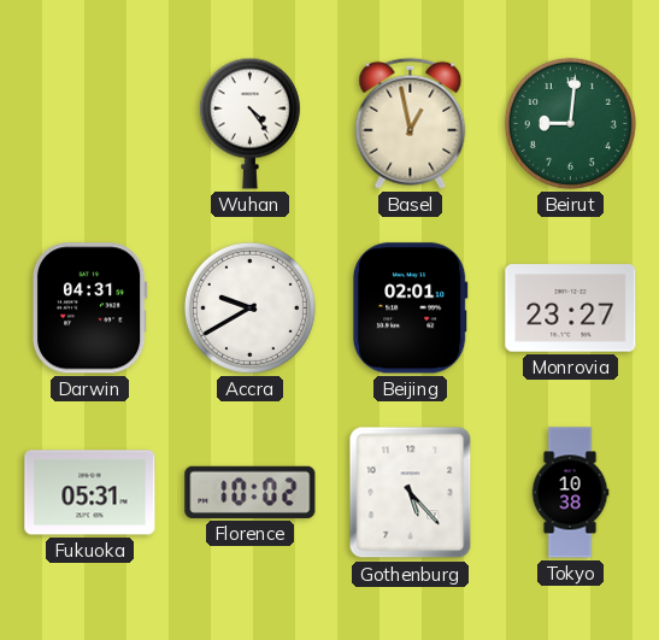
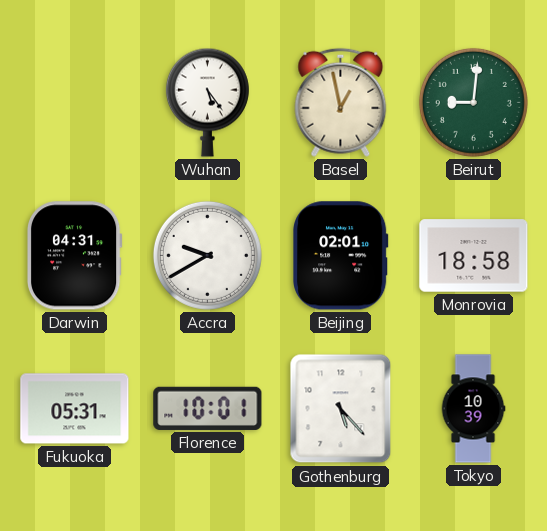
Wuhan: 4:24 -> 5:24
Monrovia: 23:27 -> 18:58
Florence: 10:02 -> 10:01
Tokyo: 10:38 -> 10:39
